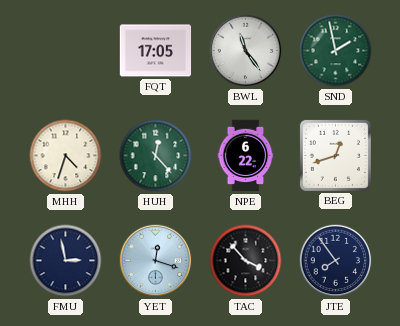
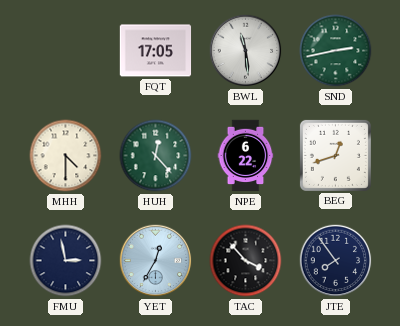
BWL: 11:24 -> 11:29
SND: 1:58 -> 2:43
MHH: 4:33 -> 4:30
YET: 12:18 -> 12:35
